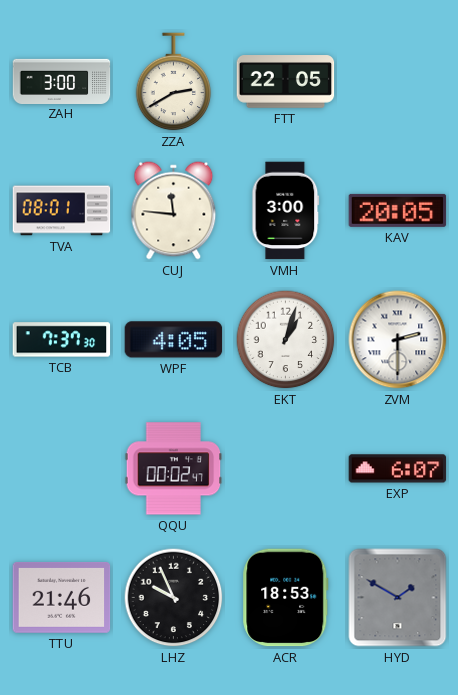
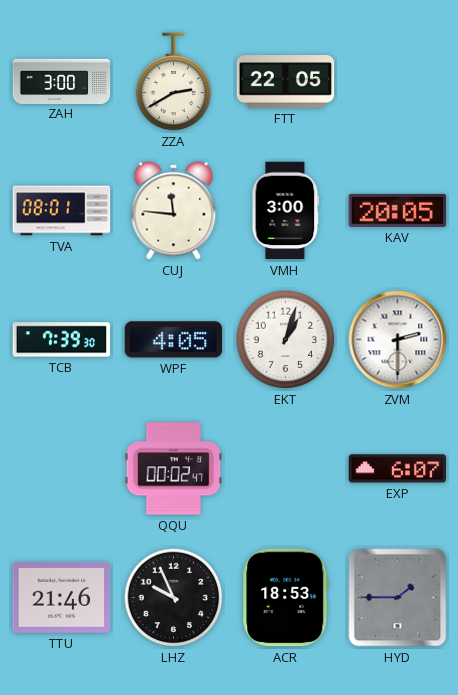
TCB: 7:37 -> 7:39
HYD: 1:50 -> 1:45
